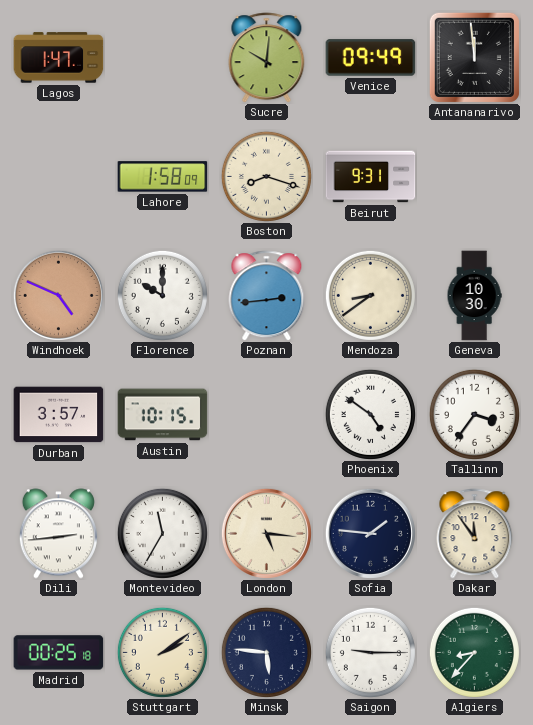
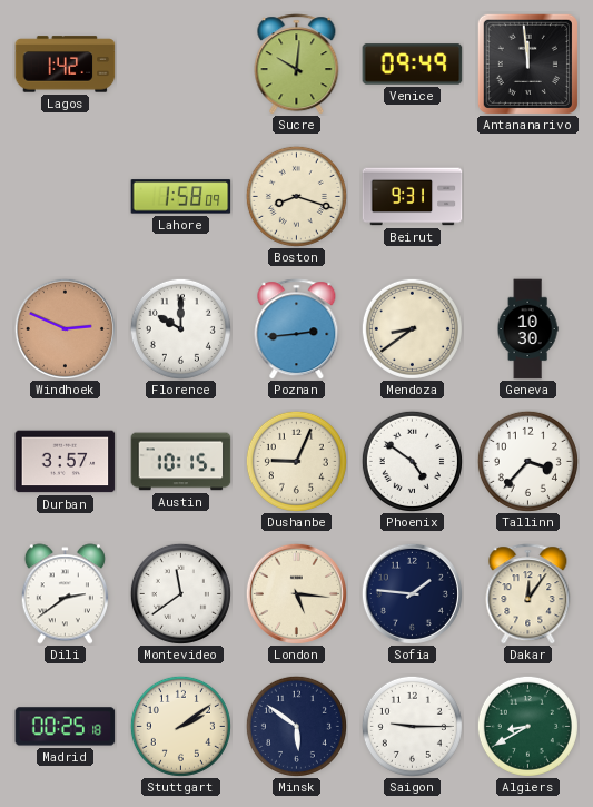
Lagos: 1:47 -> 1:42
Windhoek: 4:49 -> 2:49
Dushanbe: none -> 9:04
Tallinn: 3:36 -> 3:37
Dili: 2:44 -> 2:39
Montevideo: 11:35 -> 11:39
Dakar: 11:54 -> 12:06
Minsk: 5:46 -> 5:51
Algiers: 8:37 -> 8:40
